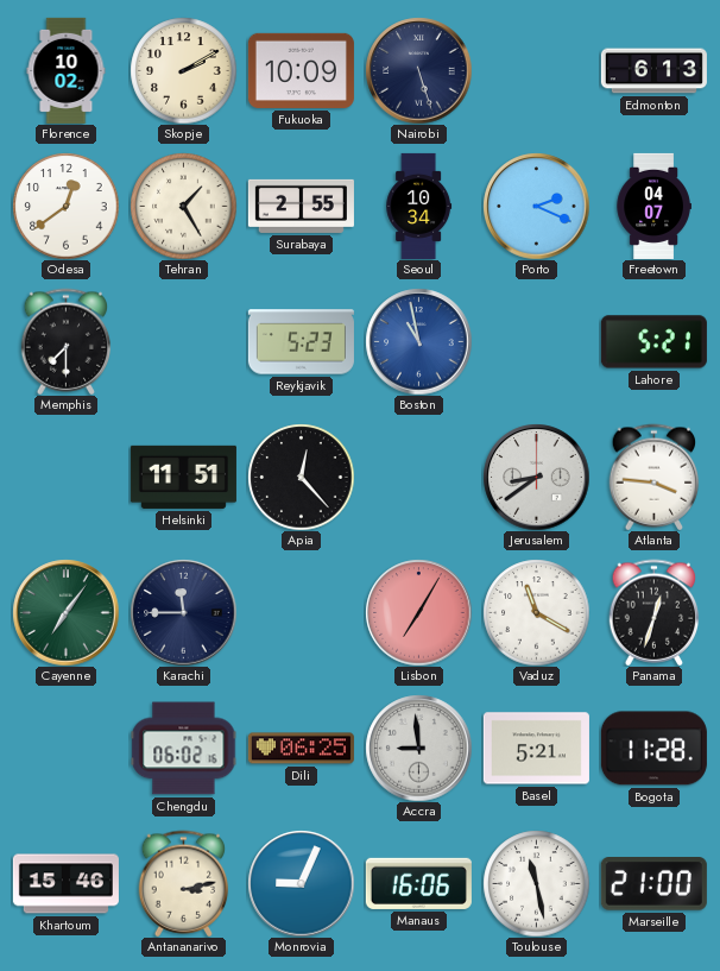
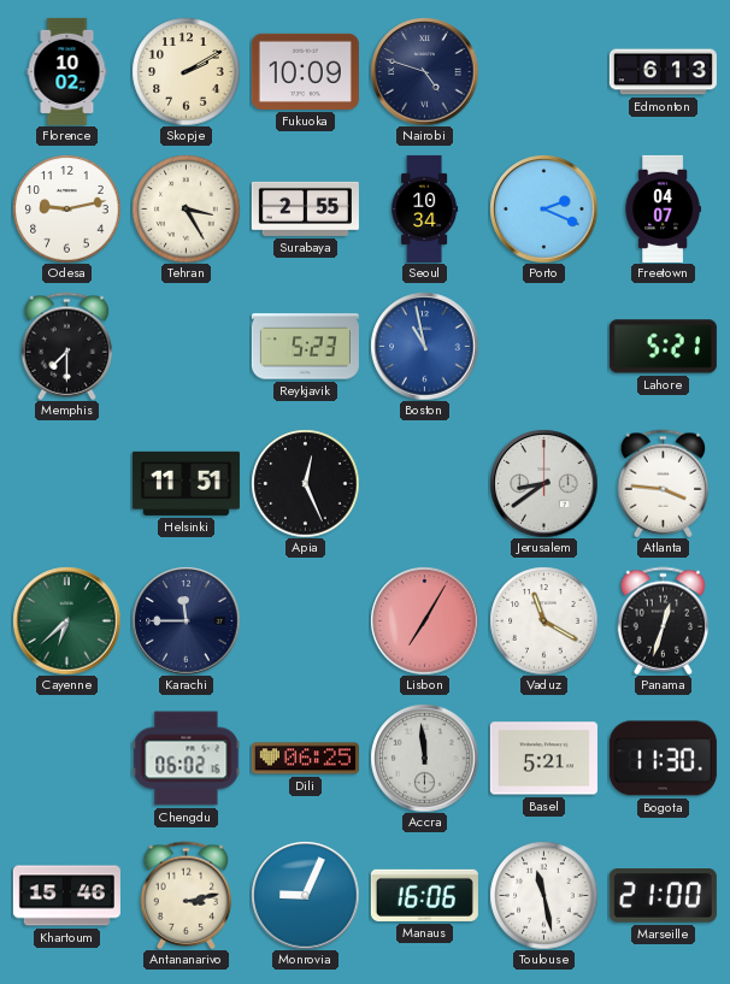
Nairobi: 5:27 -> 4:48
Odesa: 12:39 -> 9:13
Tehran: 1:25 -> 3:25
Apia: 12:23 -> 12:26
Cayenne: 7:06 -> 6:38
Accra: 8:59 -> 11:59
Bogota: 11:28 -> 11:30
